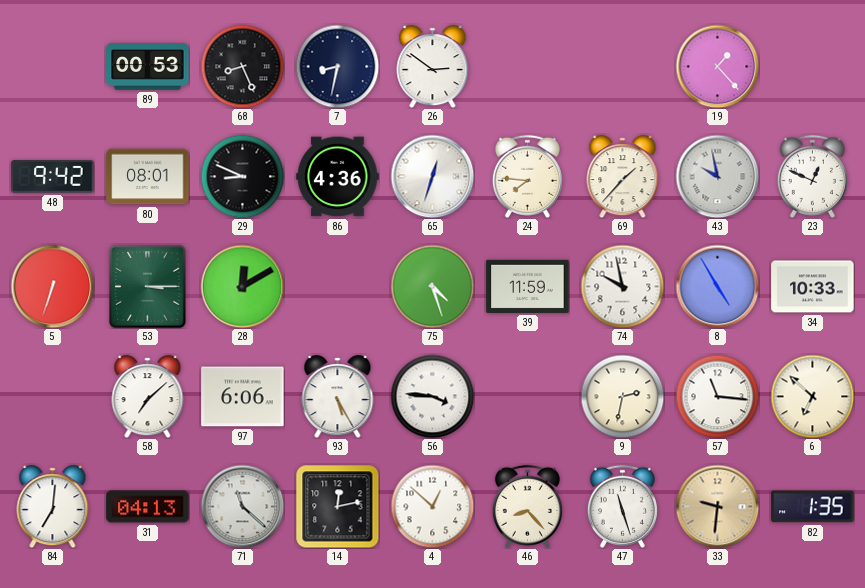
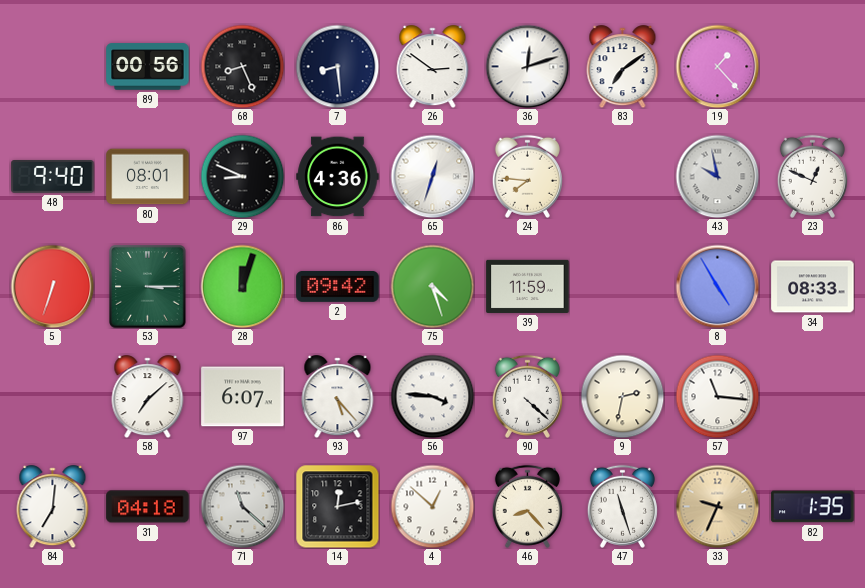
89: 00:53 -> 00:56
7: 8:32 -> 8:29
36: none -> 12:12
83: none -> 7:09
48: 9:42 -> 9:40
69: 1:37 -> none
28: 12:10 -> 12:03
2: none -> 09:42
74: 9:58 -> none
34: 10:33 -> 08:33
97: 6:06 -> 6:07
93: 5:25 -> 5:23
90: none -> 4:22
6: 6:52 -> none
31: 04:13 -> 04:18
33: 9:31 -> 9:34
